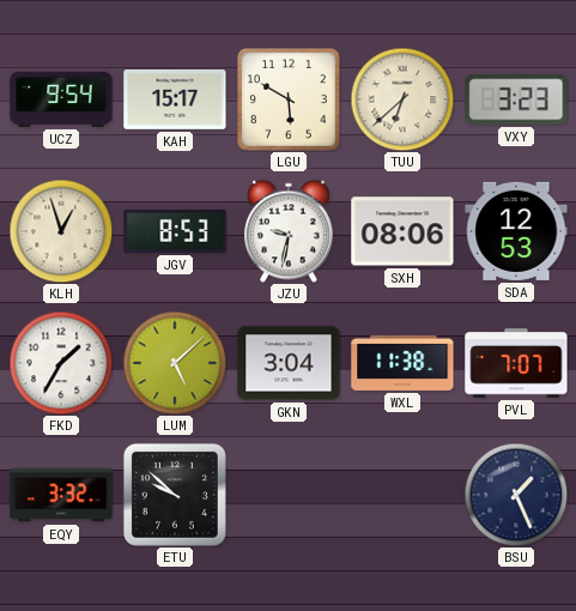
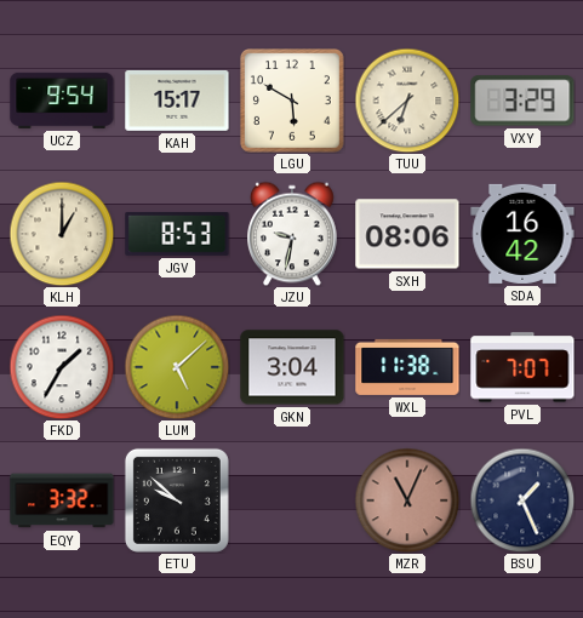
VXY: 3:23 -> 3:29
KLH: 12:57 -> 1:00
SDA: 12:53 -> 16:42
MZR: none -> 11:04
